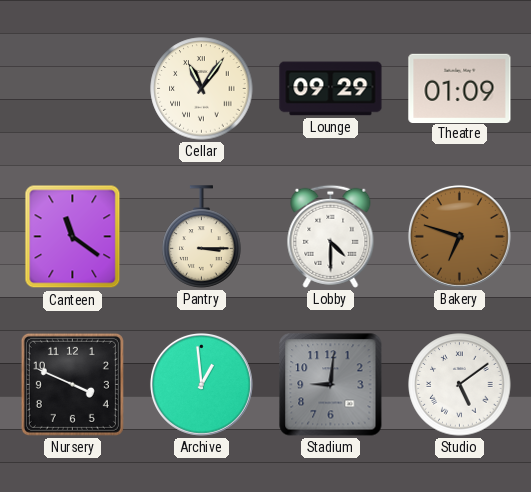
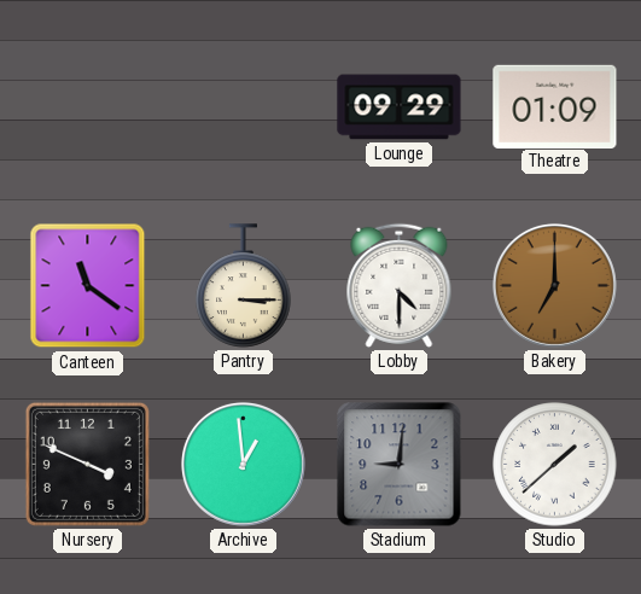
Cellar: 11:06 -> none
Bakery: 6:48 -> 7:00
Studio: 5:09 -> 1:38
